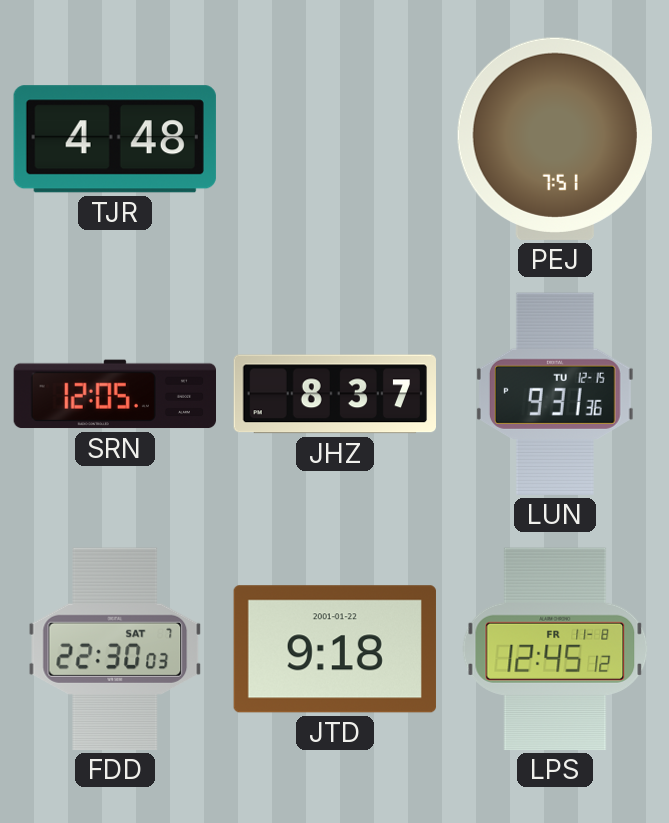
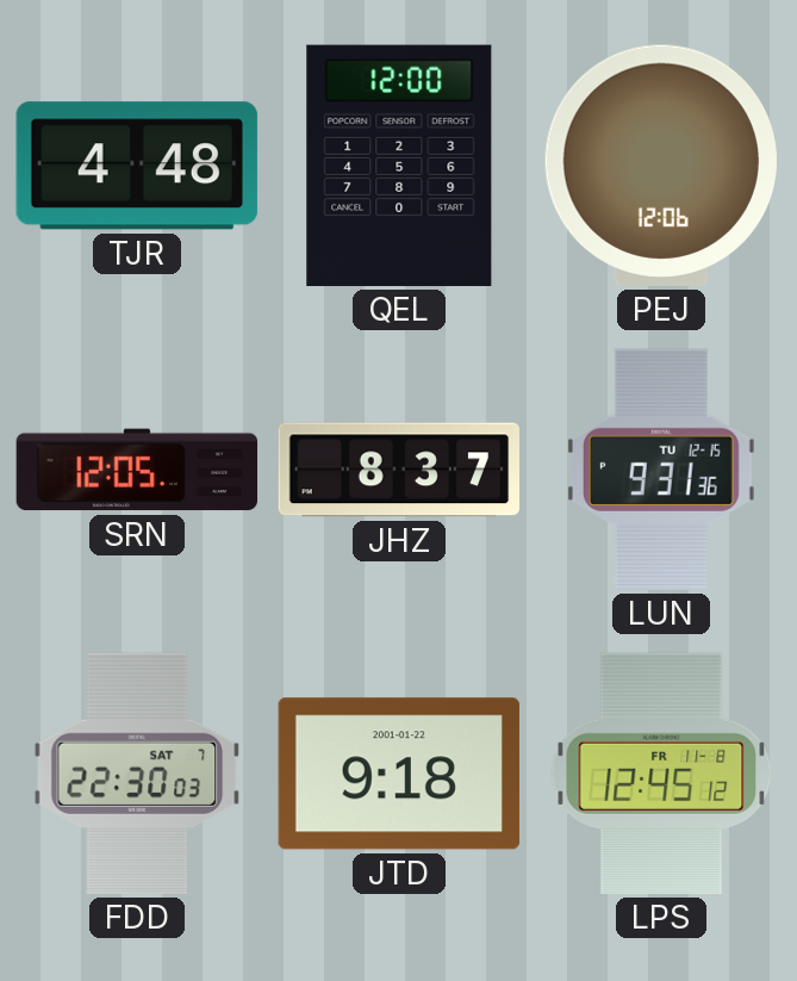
QEL: none -> 12:00
PEJ: 7:51 -> 12:06
